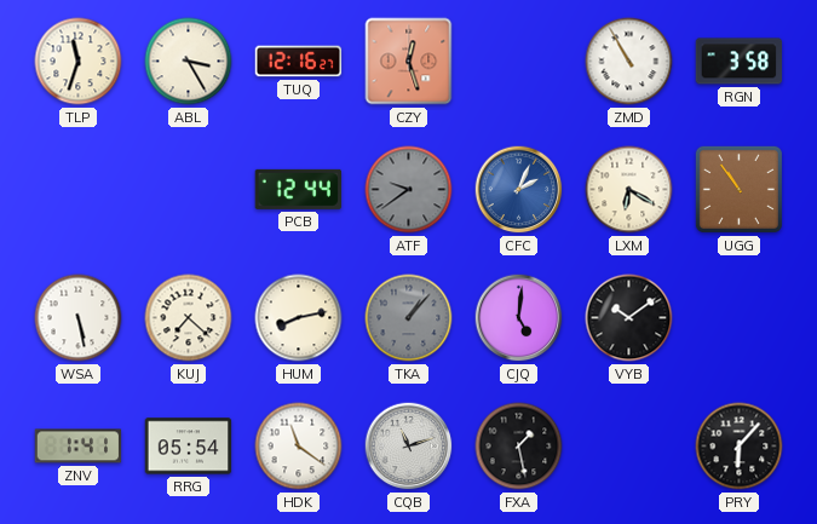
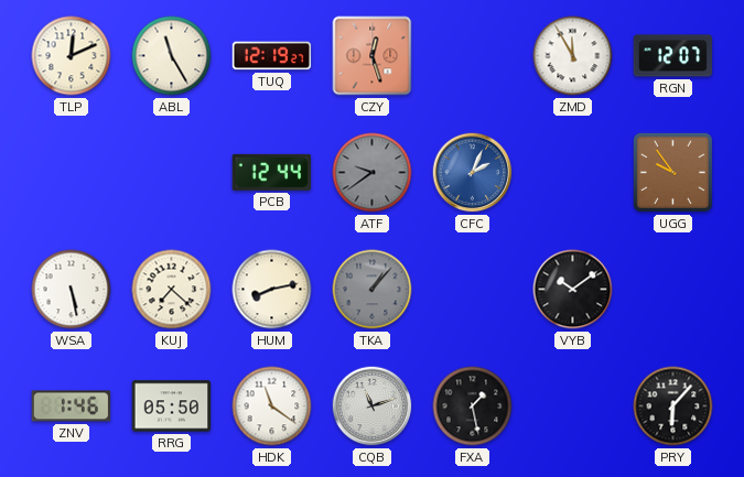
TLP: 11:33 -> 12:11
ABL: 3:25 -> 11:25
TUQ: 12:16 -> 12:19
ZMD: 10:55 -> 11:55
RGN: 3:58 -> 12:07
LXM: 6:20 -> none
UGG: 10:54 -> 9:54
CJQ: 5:01 -> none
ZNV: 1:41 -> 1:46
RRG: 05:54 -> 05:50
